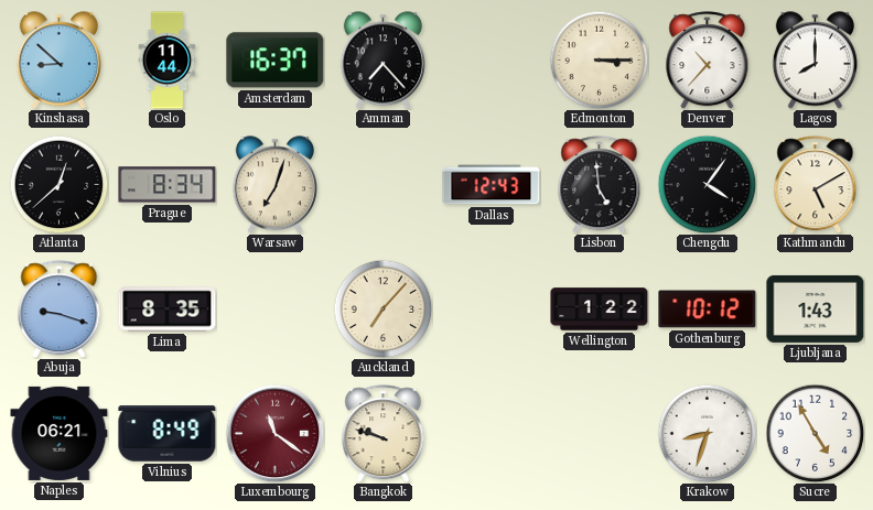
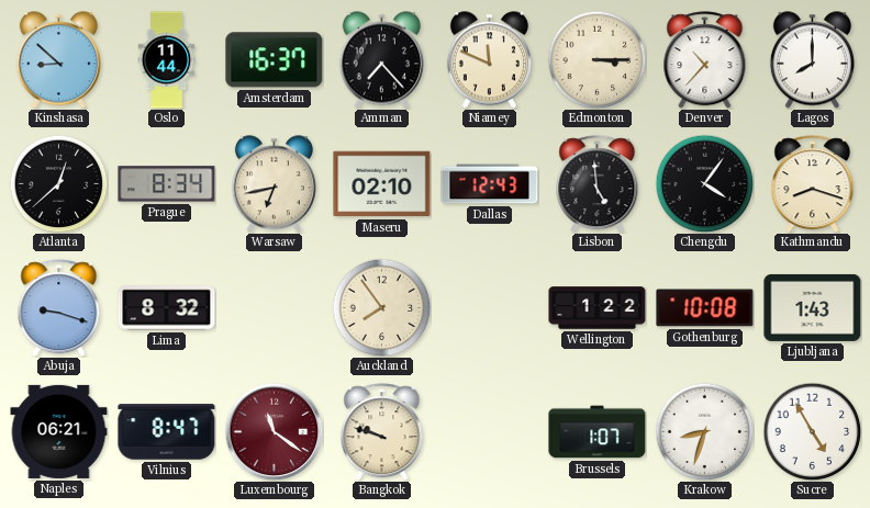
Niamey: none -> 11:49
Warsaw: 7:03 -> 6:43
Maseru: none -> 02:10
Kathmandu: 5:10 -> 8:18
Lima: 8:35 -> 8:32
Auckland: 7:07 -> 7:54
Gothenburg: 10:12 -> 10:08
Vilnius: 8:49 -> 8:47
Brussels: none -> 1:07
